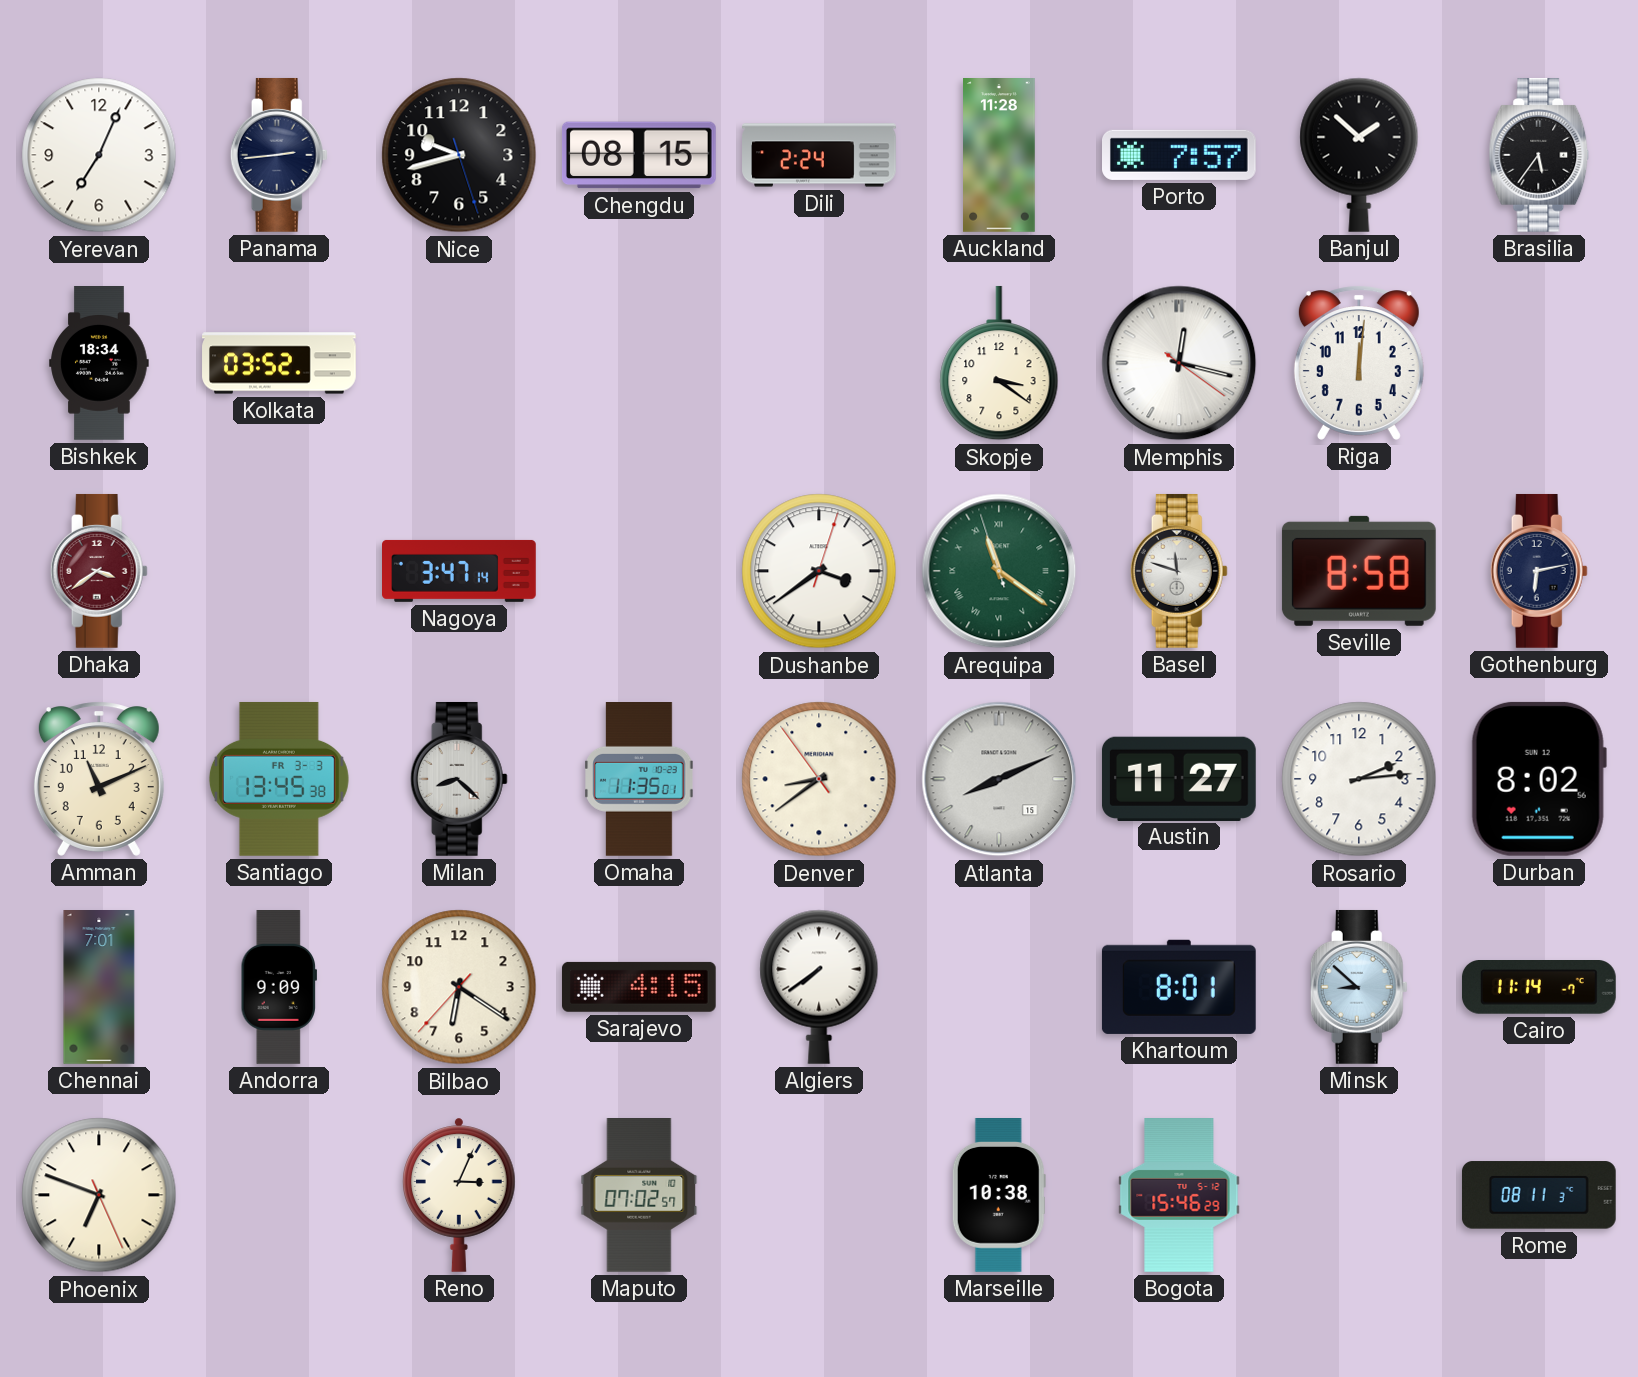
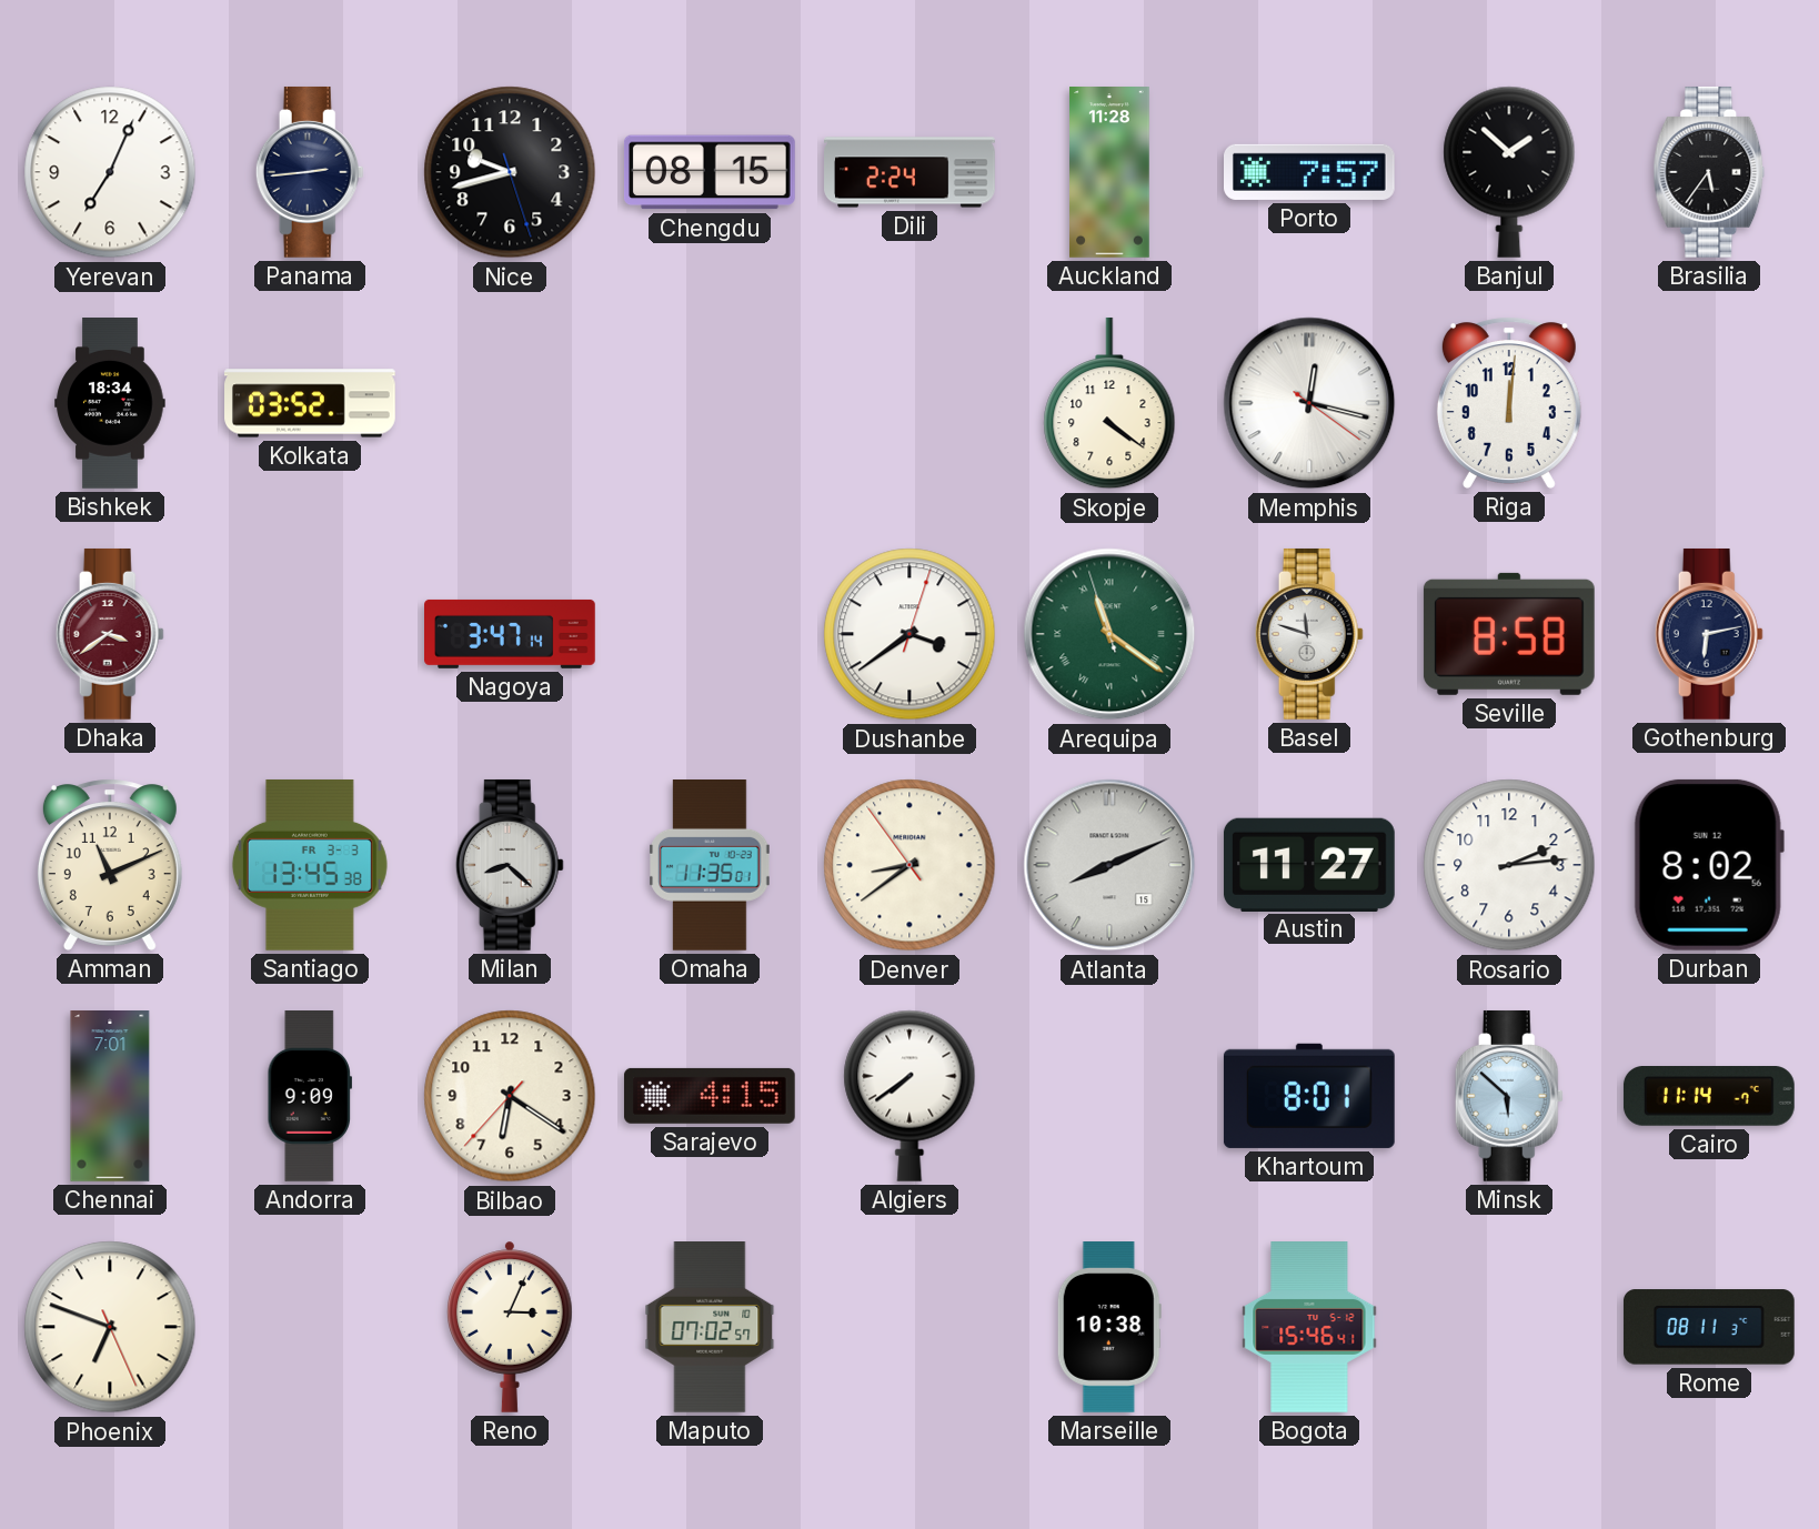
Skopje: 3:21 -> 4:21
Minsk: 8:52 -> 5:52
Bogota: 15:46:29 -> 15:46:41
